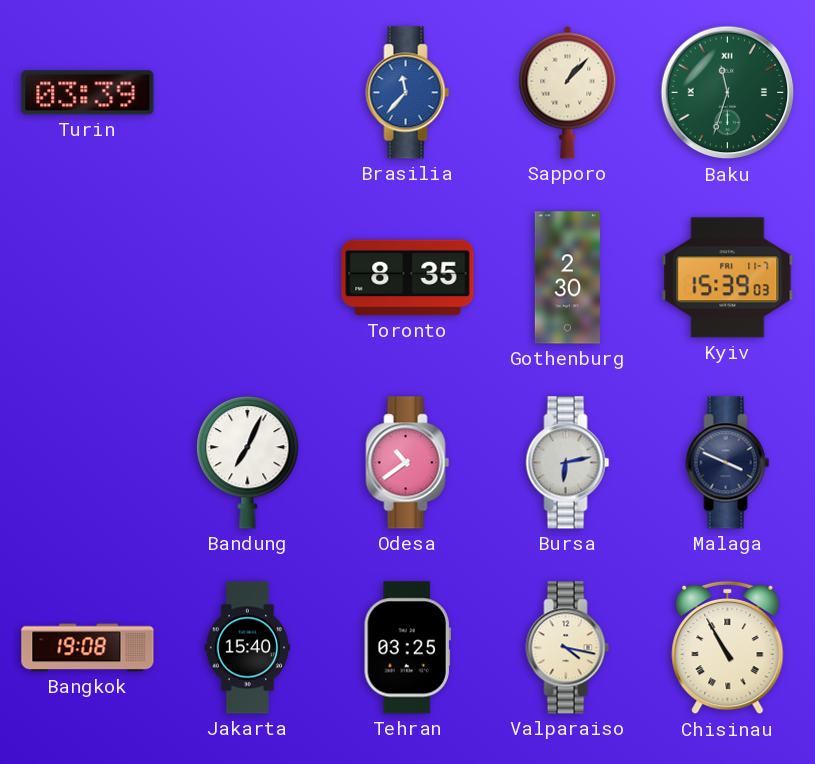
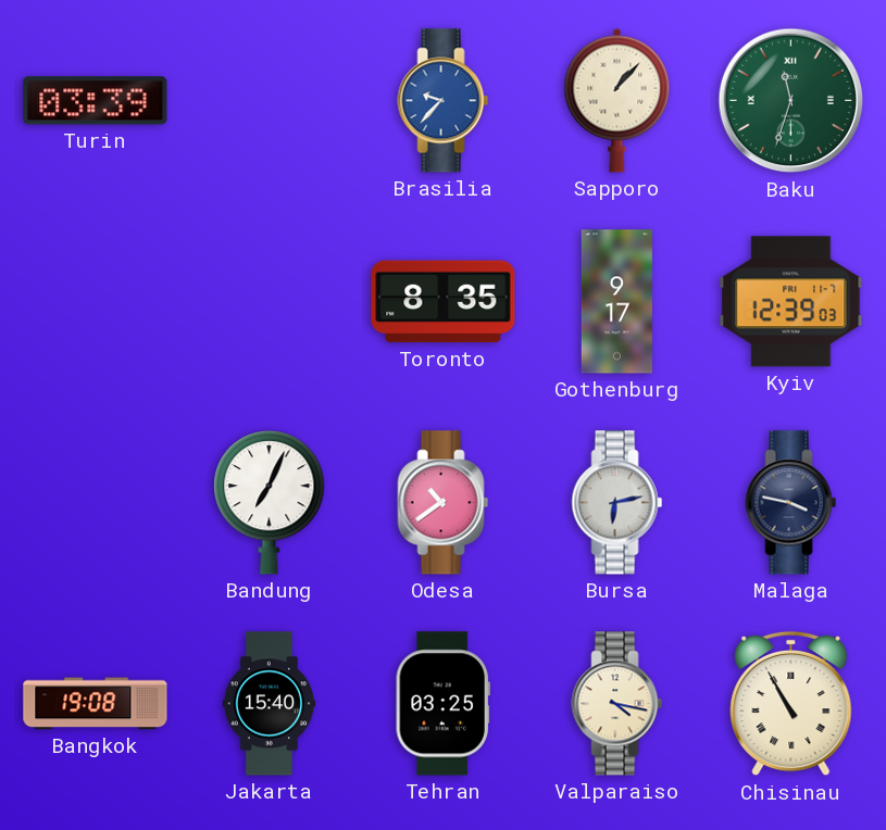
Brasilia: 11:37 -> 9:37
Gothenburg: 2:30 -> 9:17
Kyiv: 15:39 -> 12:39
Malaga: 3:49 -> 3:47
